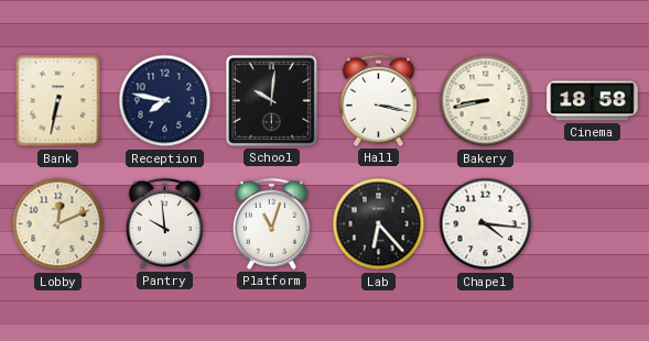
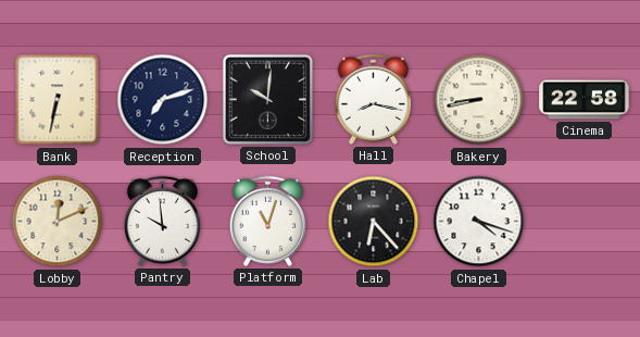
Reception: 7:47 -> 7:12
Hall: 3:17 -> 8:17
Cinema: 18:58 -> 22:58
Chapel: 4:16 -> 4:18
